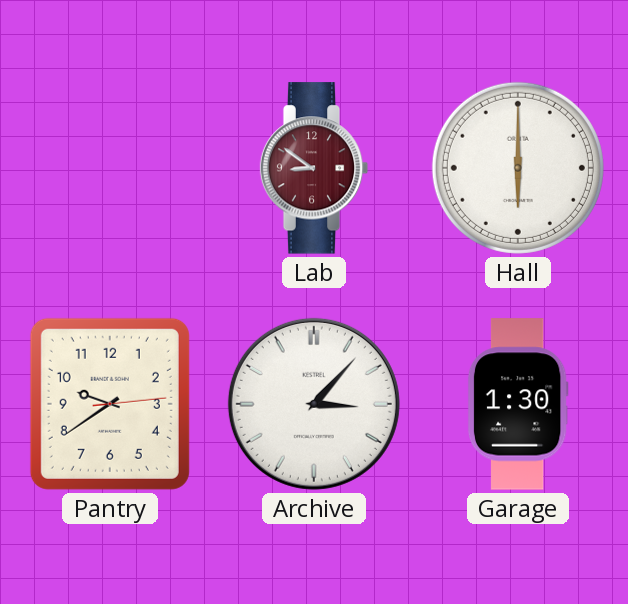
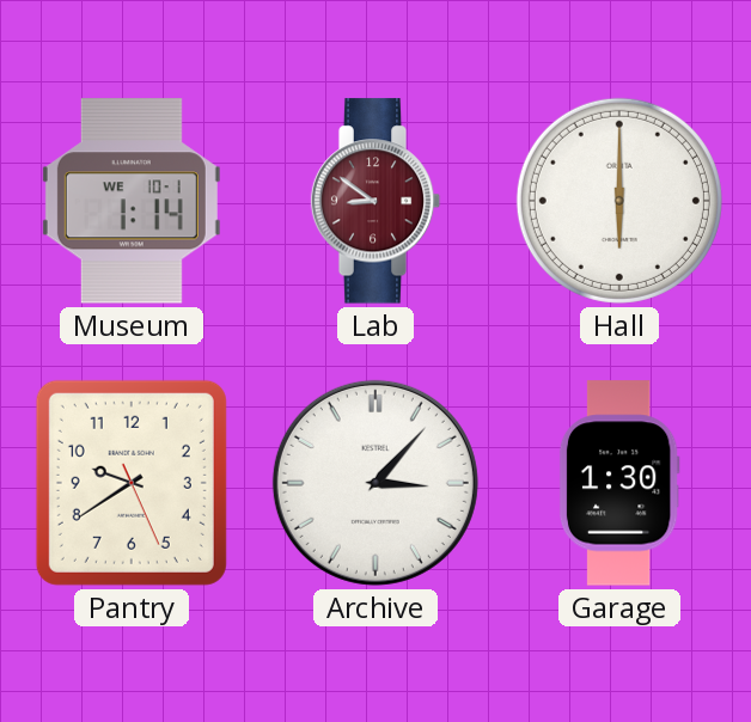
Museum: none -> 1:14
Pantry: 9:39:14 -> 9:39:26
